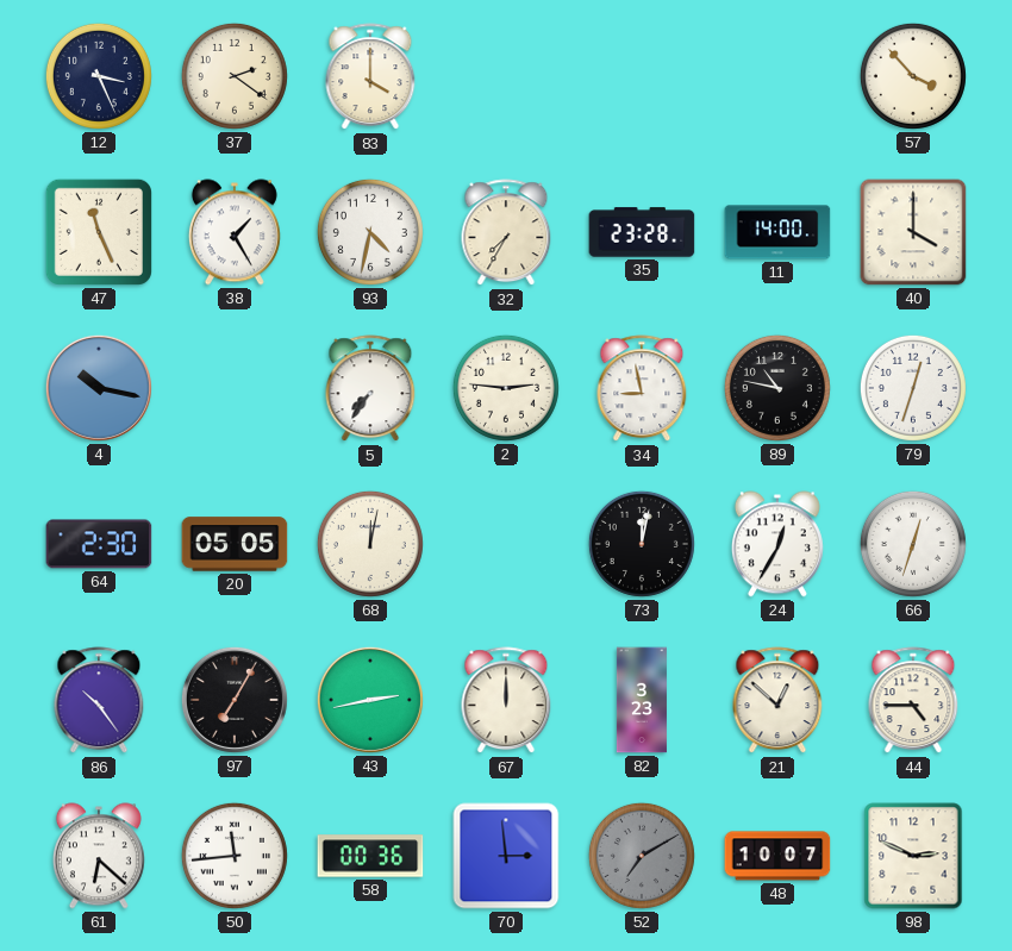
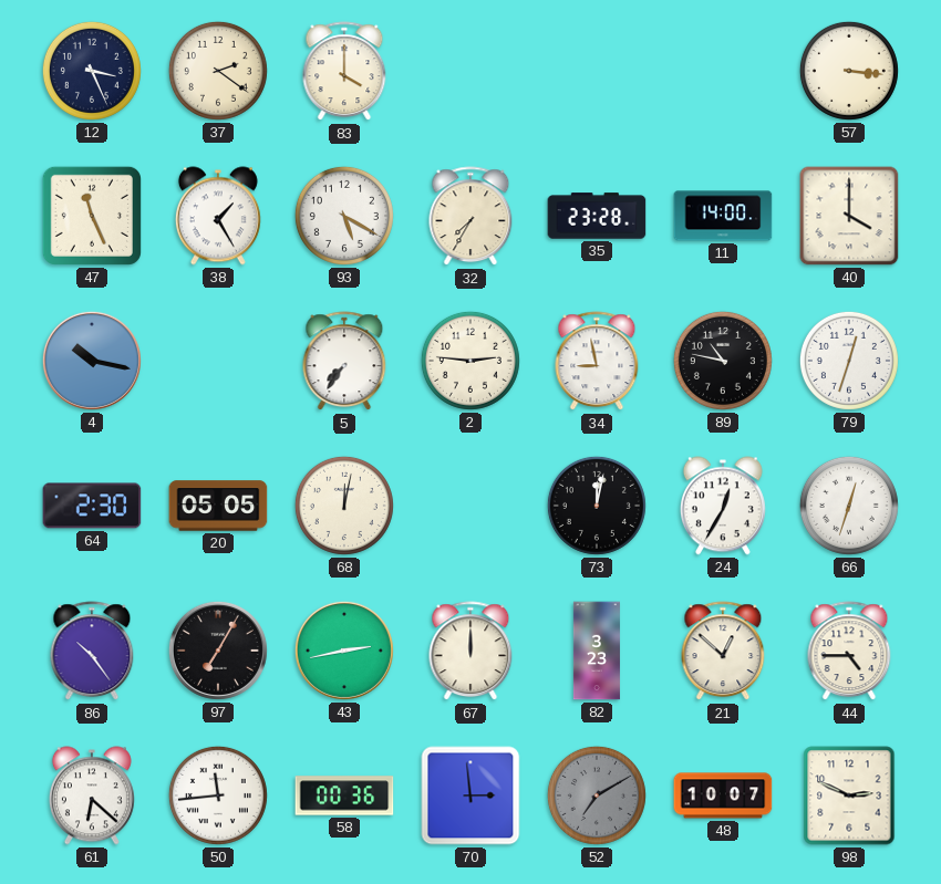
57: 3:53 -> 3:16
93: 4:32 -> 5:20
